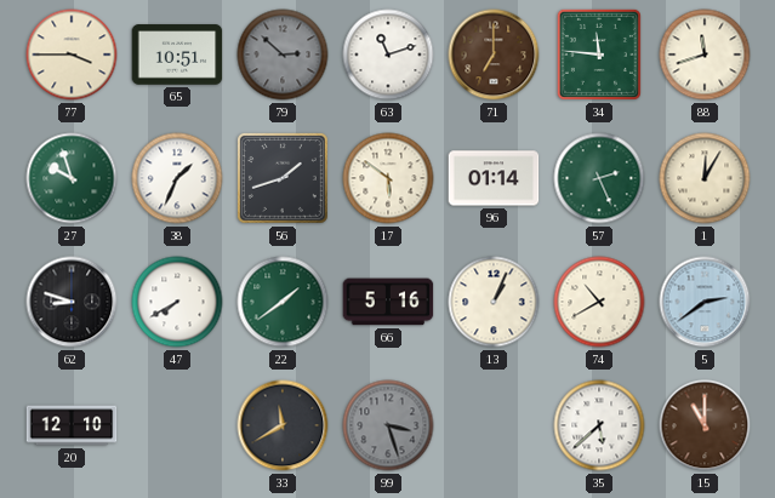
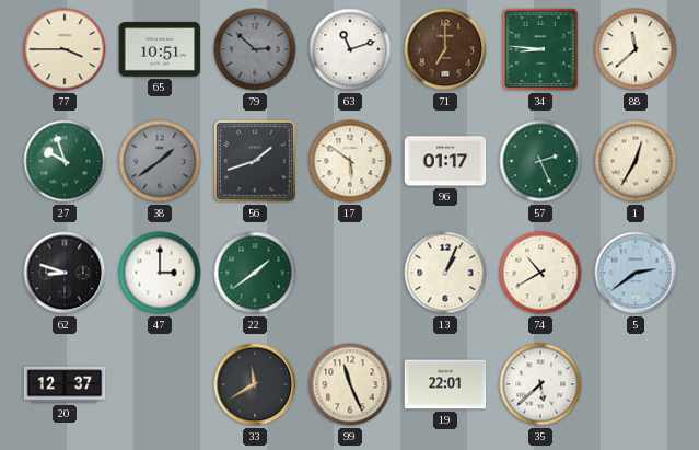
34: 11:46 -> 8:46
88: 11:42 -> 11:38
38: 1:34 -> 1:39
38 dial: white -> grey
96: 01:14 -> 01:17
1: 12:05 -> 12:35
47: 7:40 -> 3:00
66: 5:16 -> none
20: 12:10 -> 12:37
99: 3:27 -> 11:26
99 dial: grey -> cream
19: none -> 22:01
15: 11:00 -> none
